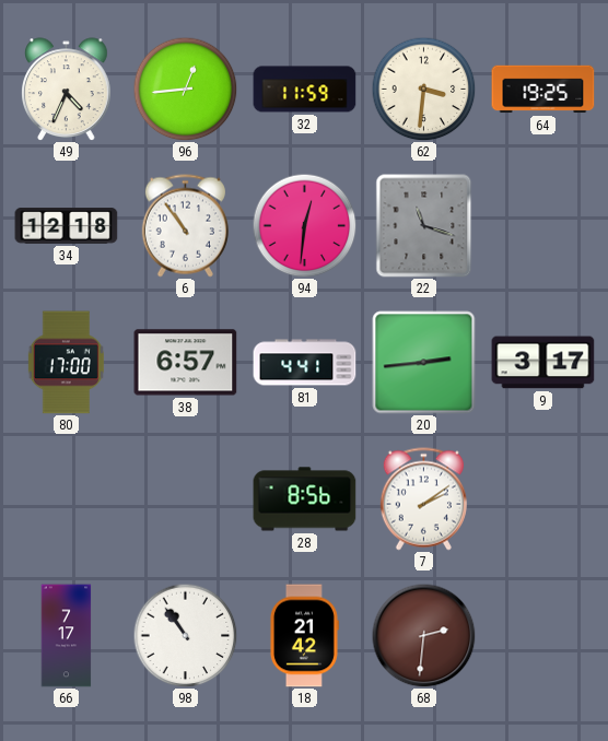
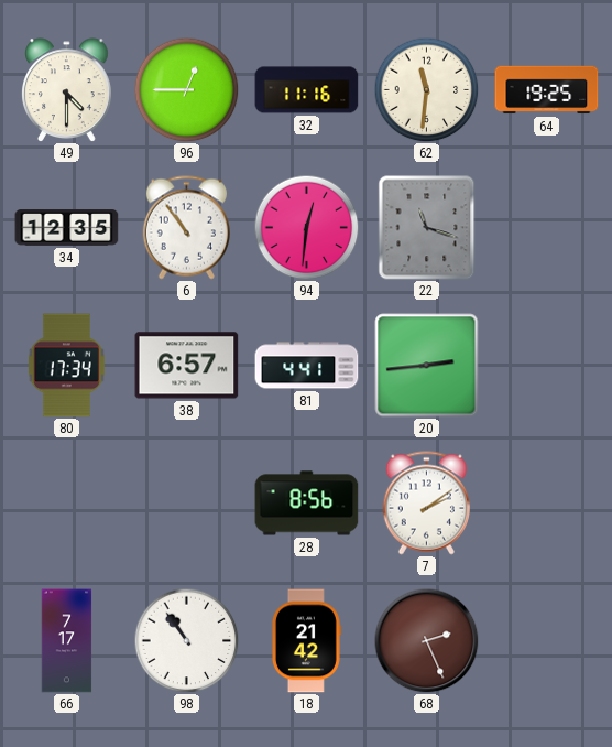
49: 4:34 -> 4:30
96: 12:44 -> 12:45
32: 11:59 -> 11:16
62: 3:31 -> 11:31
34: 12:18 -> 12:35
80: 17:00 -> 17:34
9: 3:17 -> none
68: 2:31 -> 2:26
